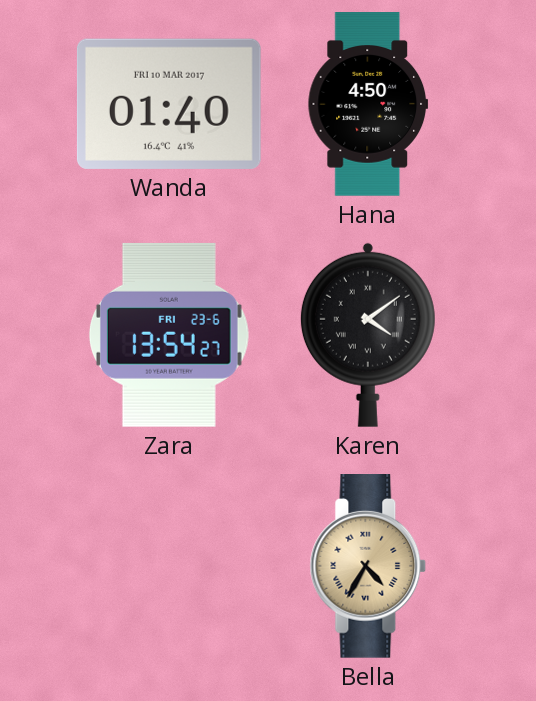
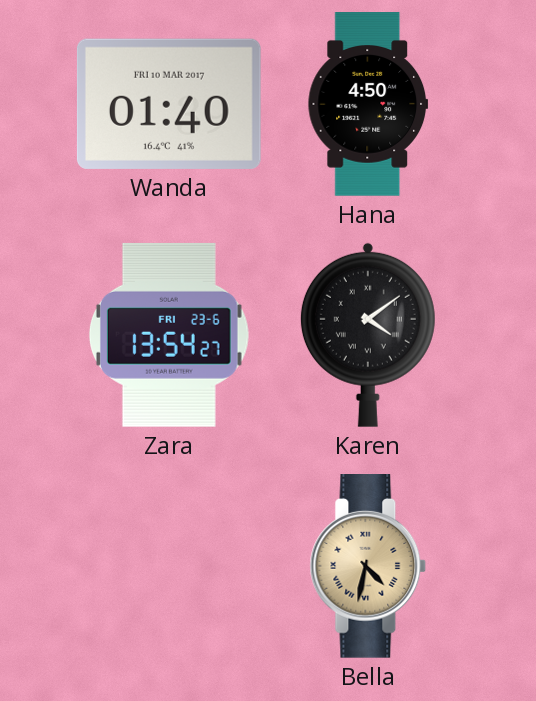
Bella: 4:35 -> 4:32
